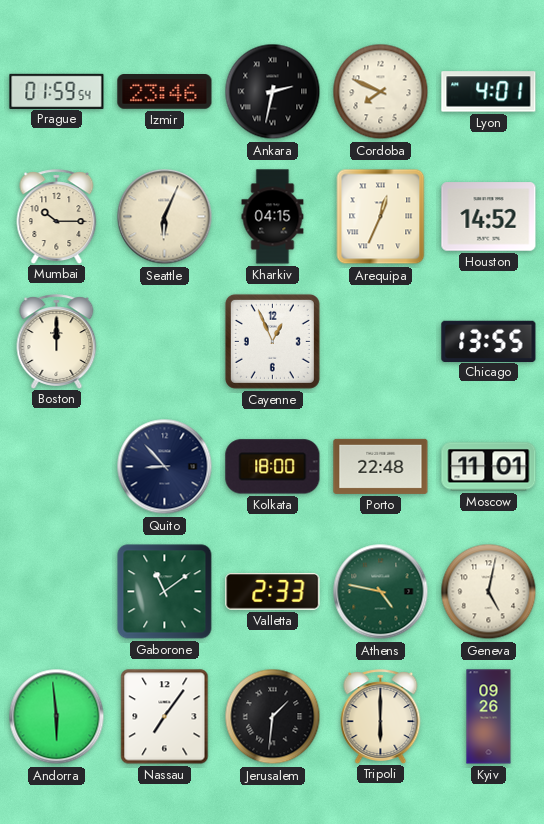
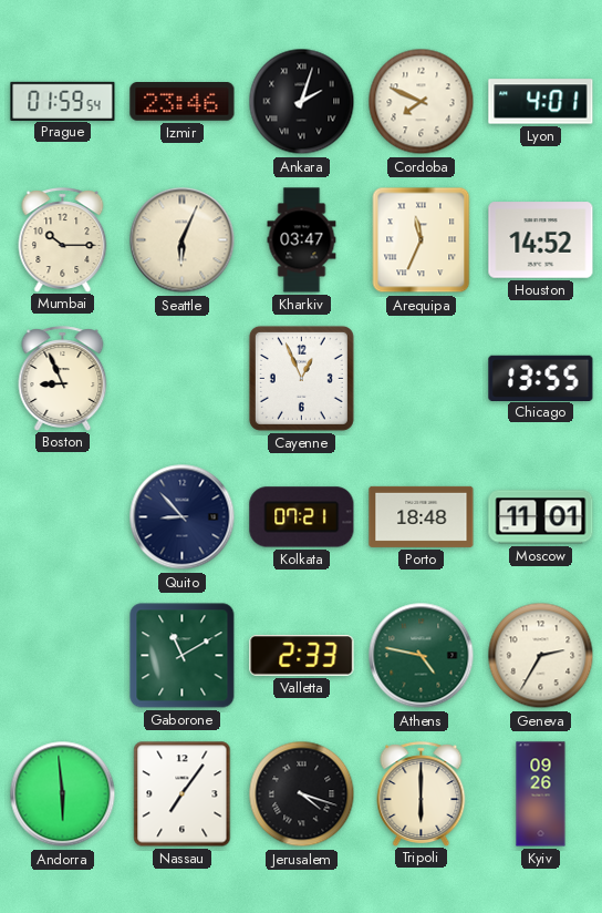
Ankara: 2:32 -> 2:03
Kharkiv: 04:15 -> 03:47
Arequipa: 12:34 -> 11:34
Boston: 12:00 -> 8:56
Kolkata: 18:00 -> 07:21
Porto: 22:48 -> 18:48
Gaborone: 11:09 -> 11:10
Geneva: 5:02 -> 2:35
Jerusalem: 1:31 -> 4:18
